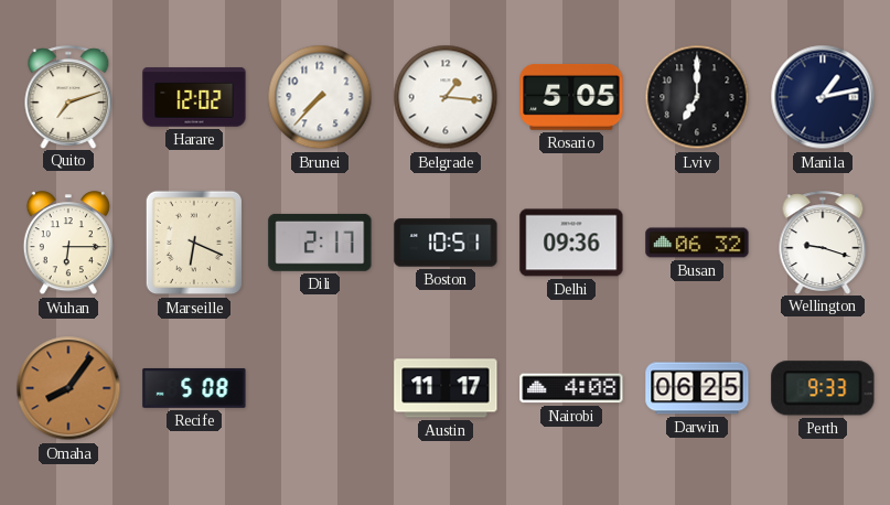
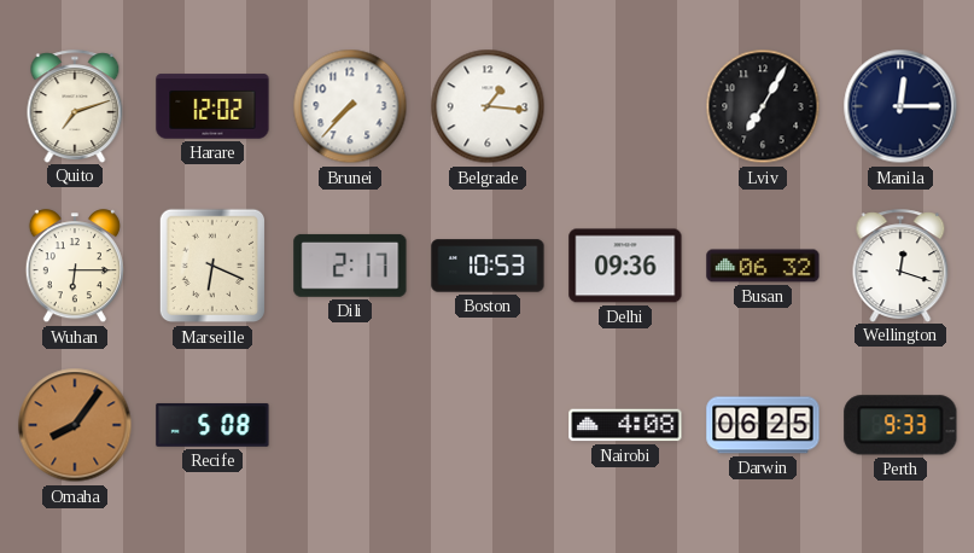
Rosario: 5:05 -> none
Lviv: 7:00 -> 7:05
Manila: 1:13 -> 12:15
Boston: 10:51 -> 10:53
Wellington: 9:18 -> 12:18
Austin: 11:17 -> none
